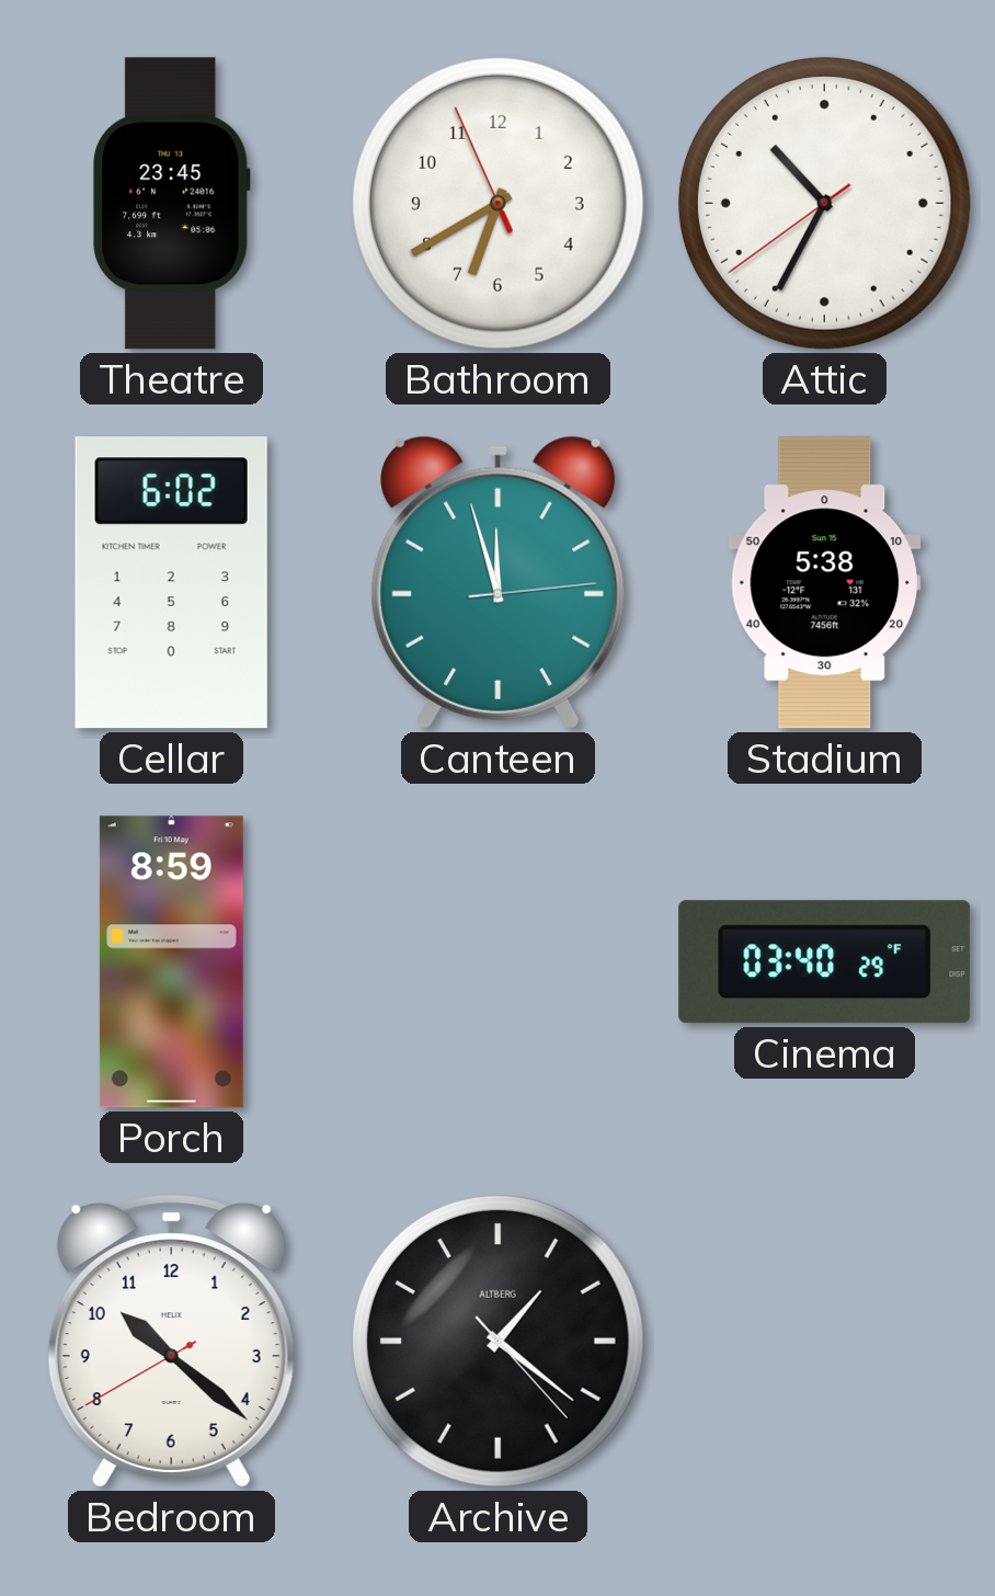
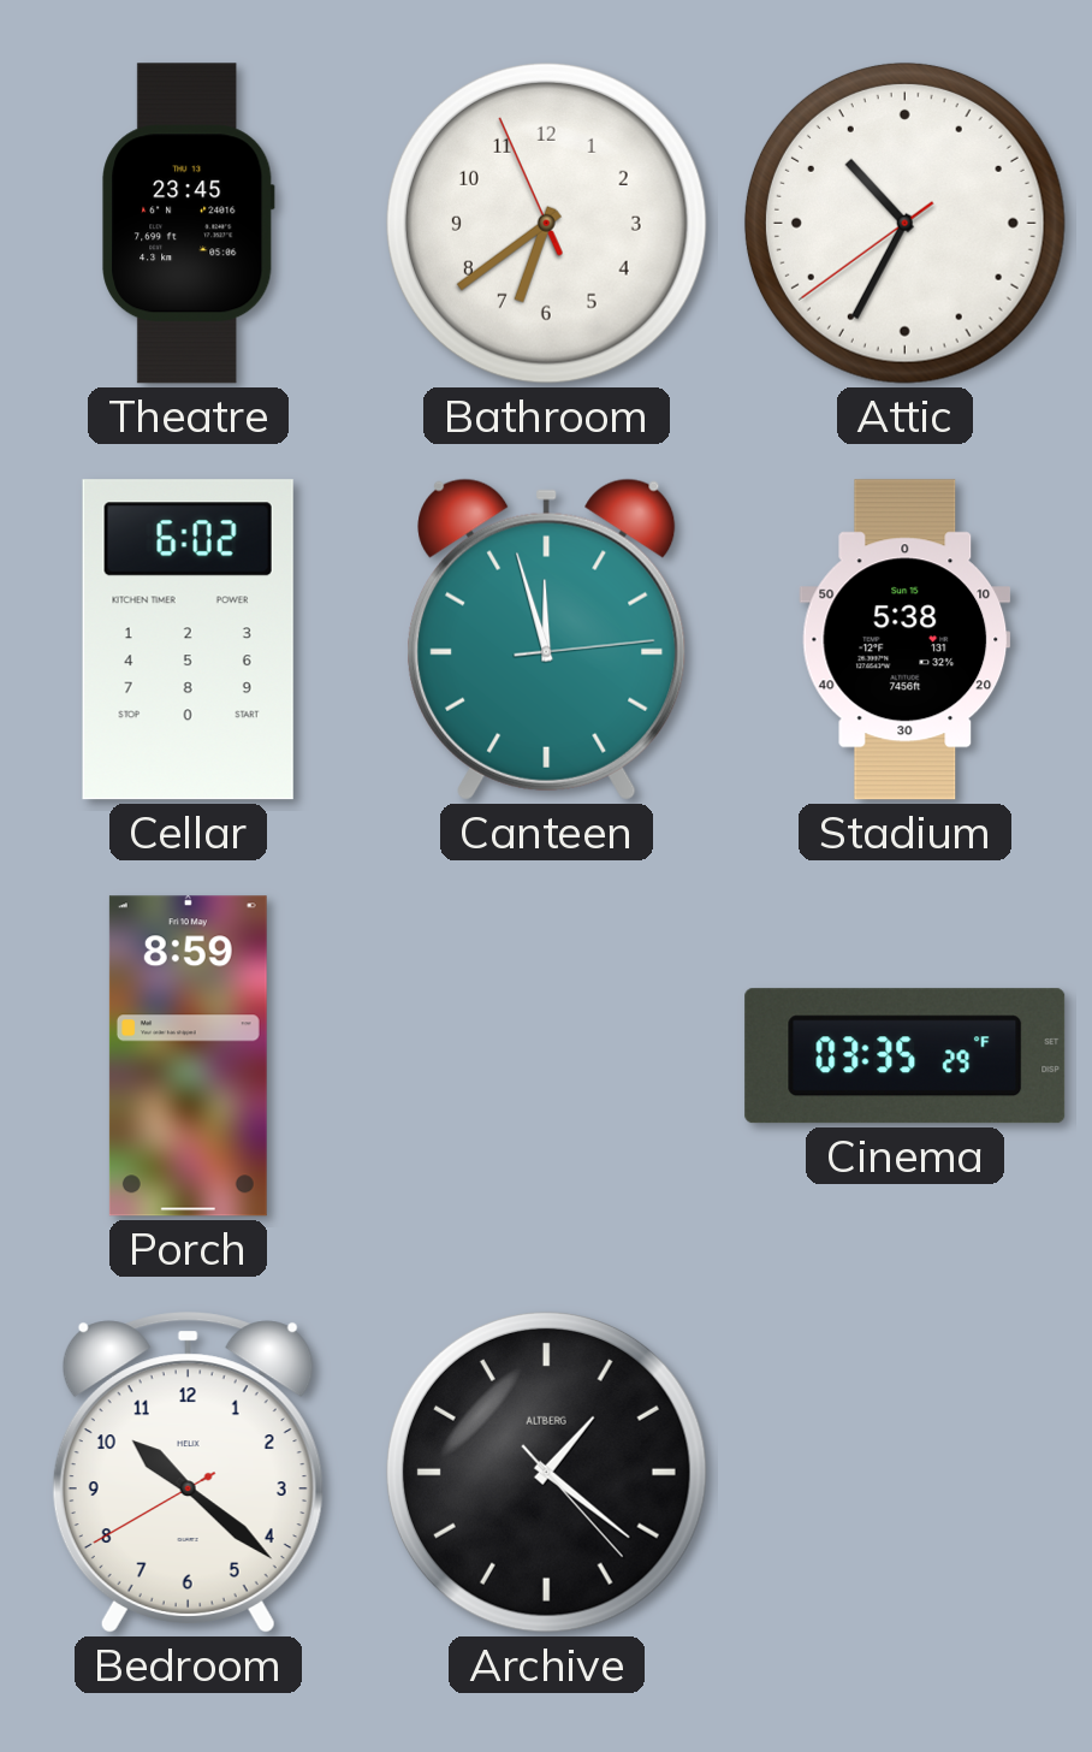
Bathroom: 6:39 -> 6:38
Cinema: 03:40 -> 03:35
